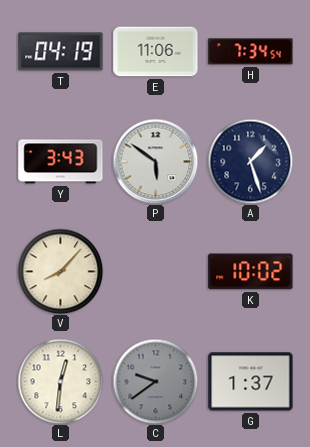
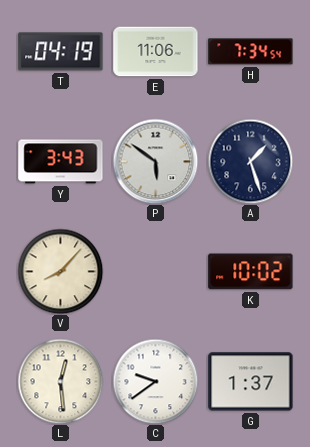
L: 12:31 -> 12:29
C dial: grey -> white
